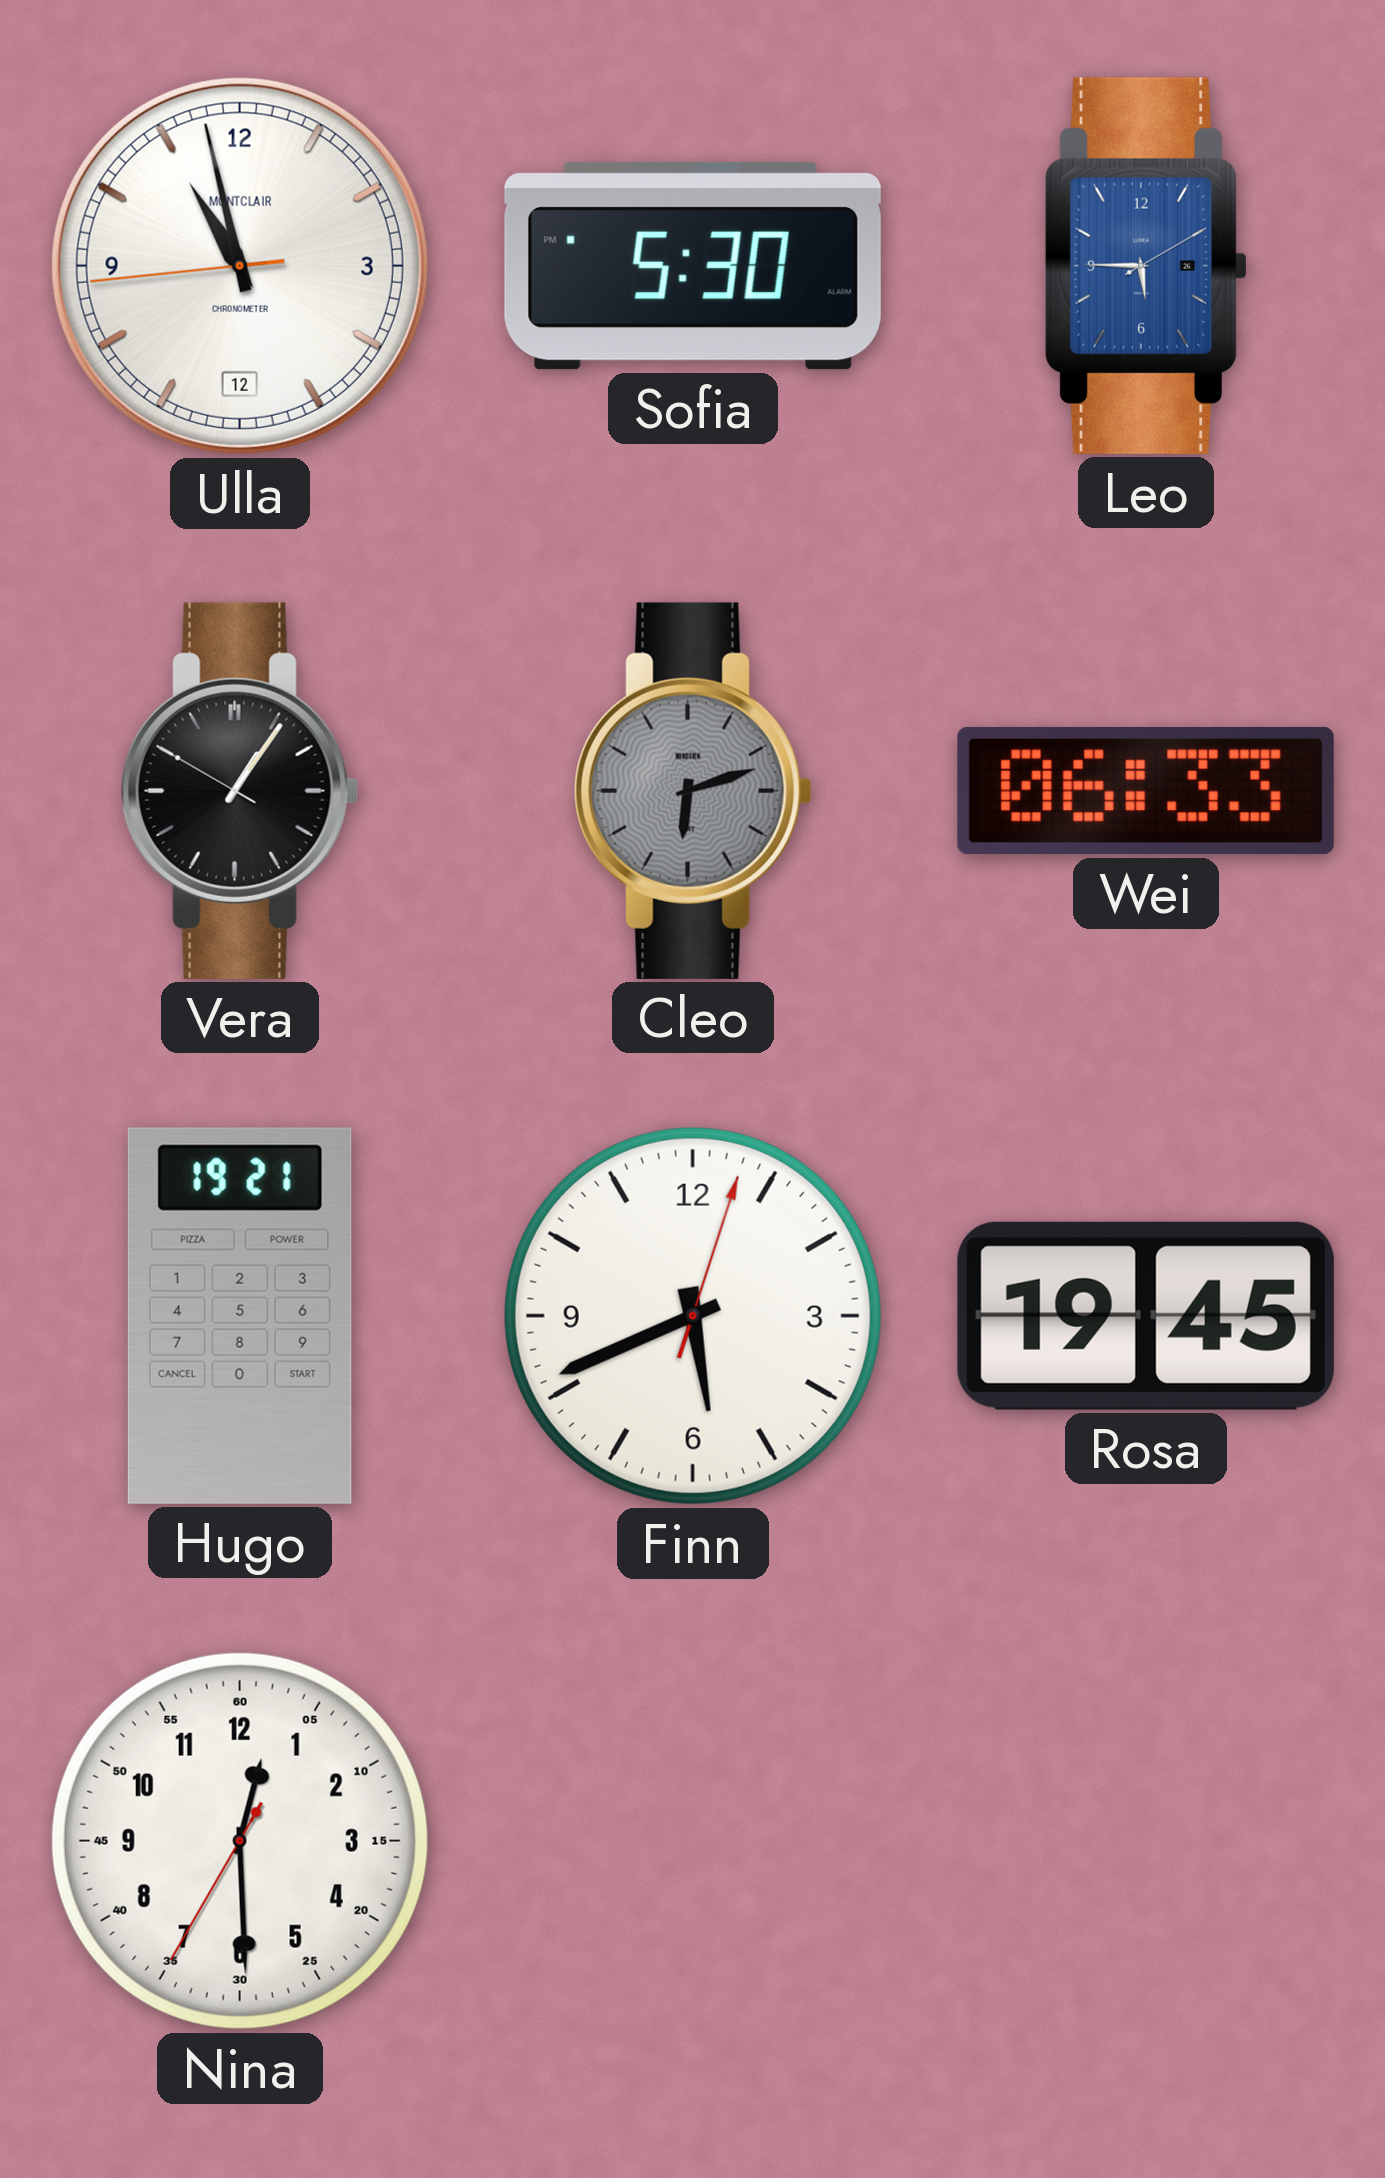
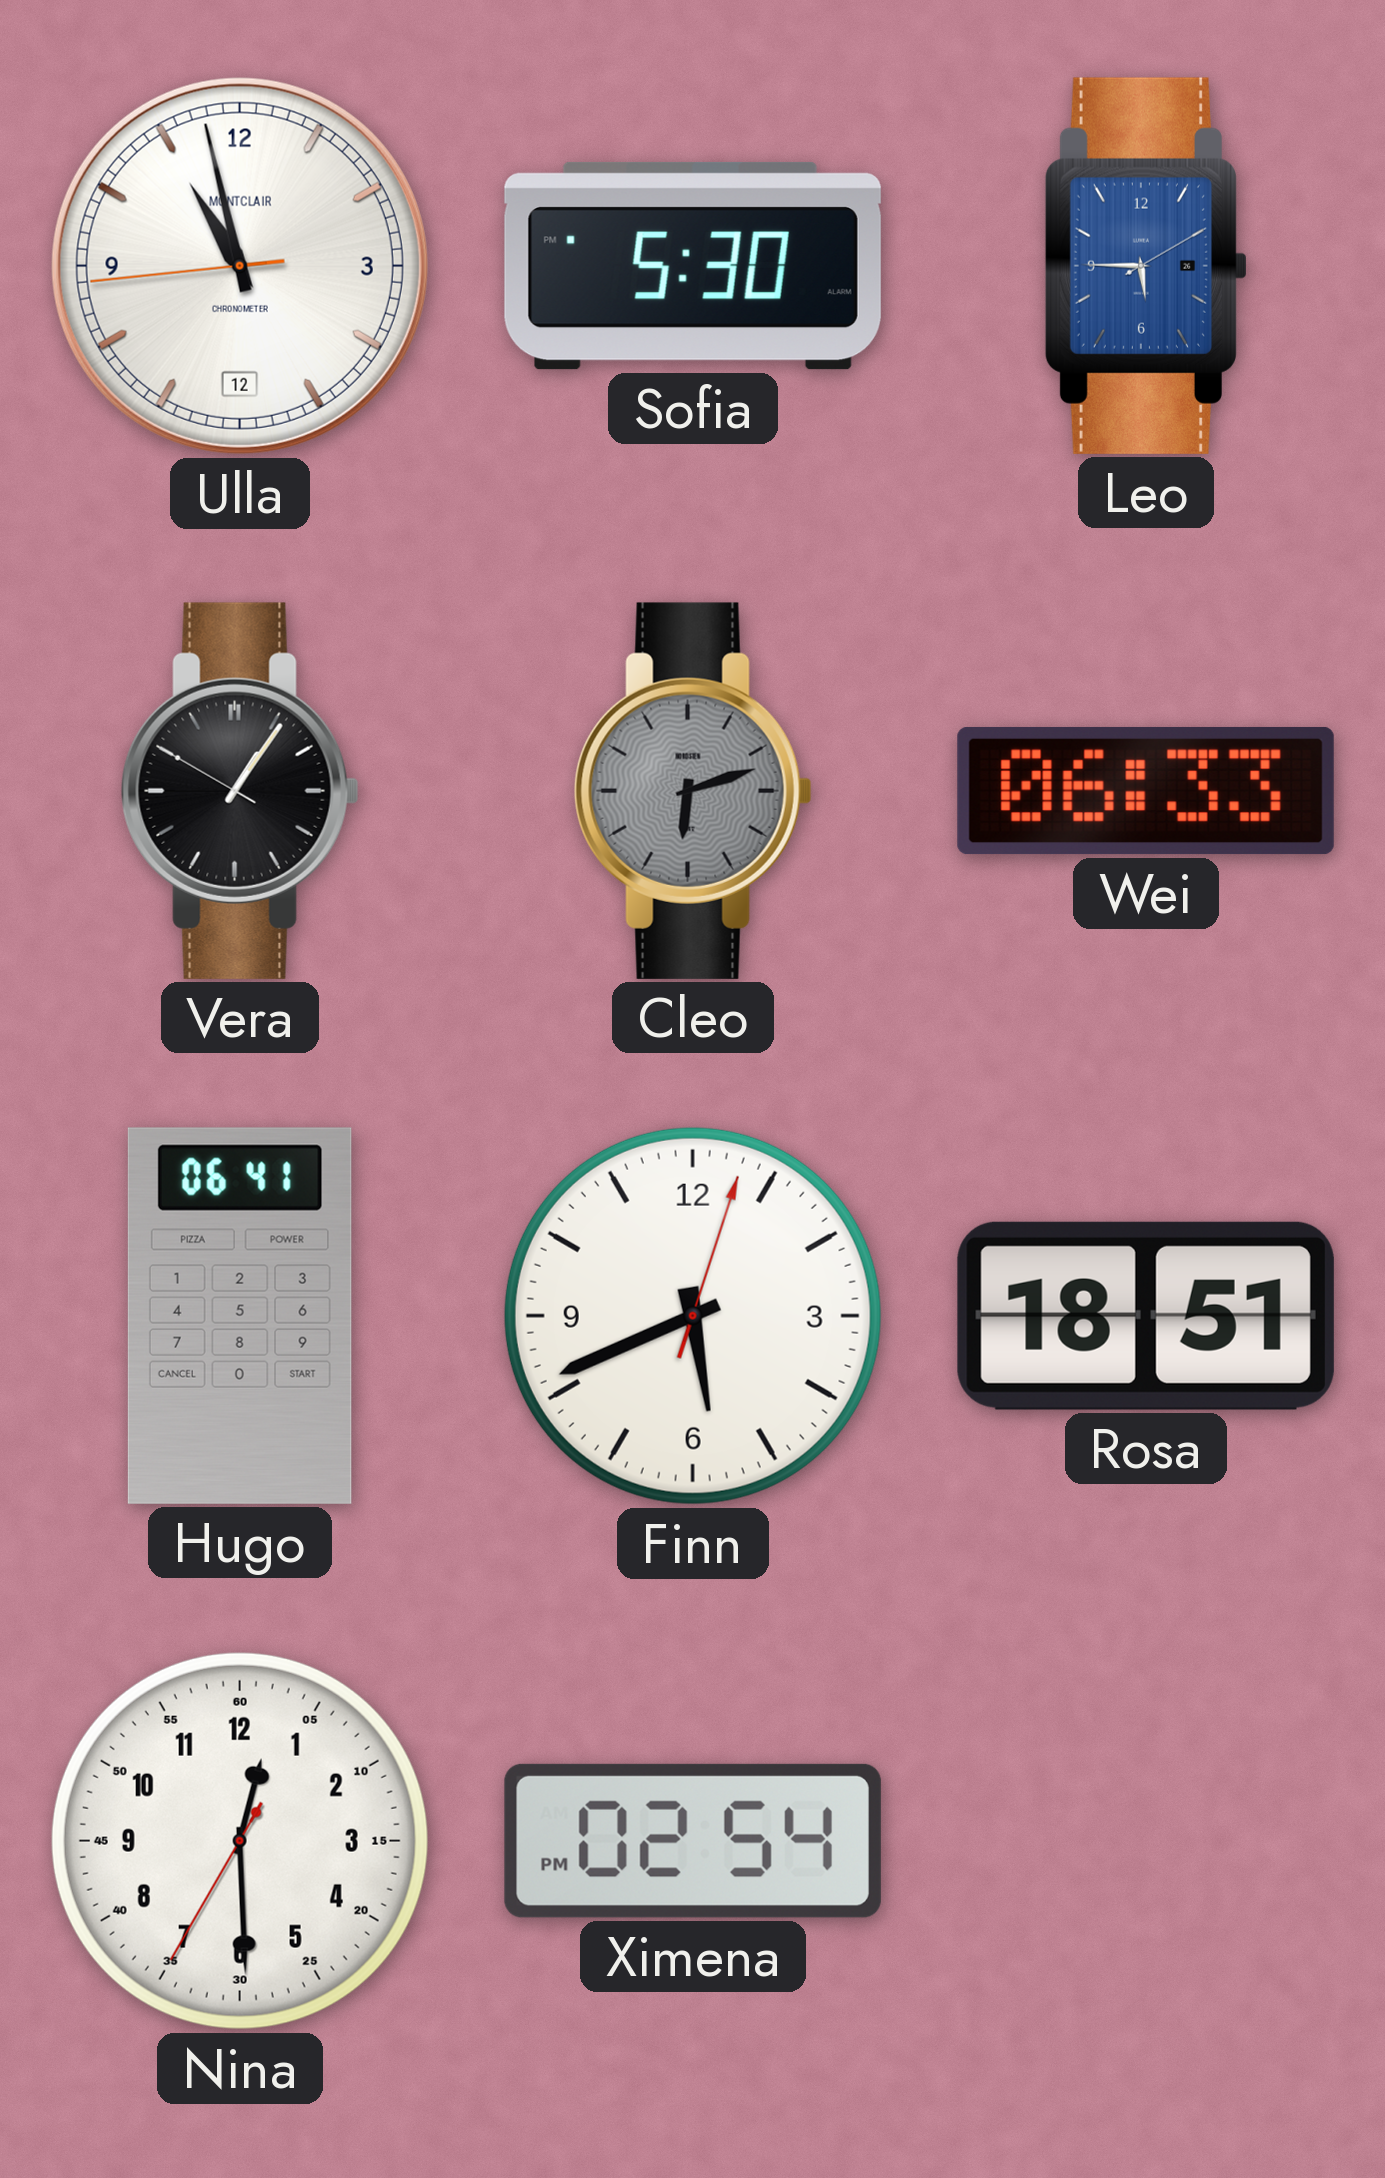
Hugo: 19:21 -> 06:41
Rosa: 19:45 -> 18:51
Ximena: none -> 02:54
